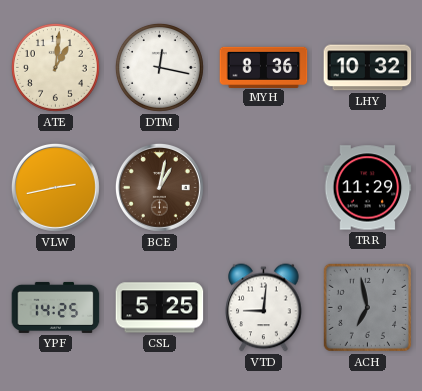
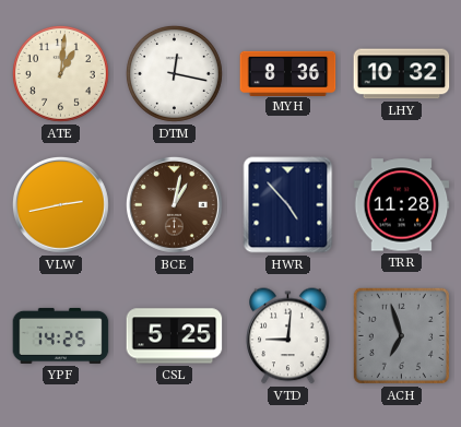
HWR: none -> 4:53
TRR: 11:29 -> 11:28
ACH: 6:58 -> 6:57
